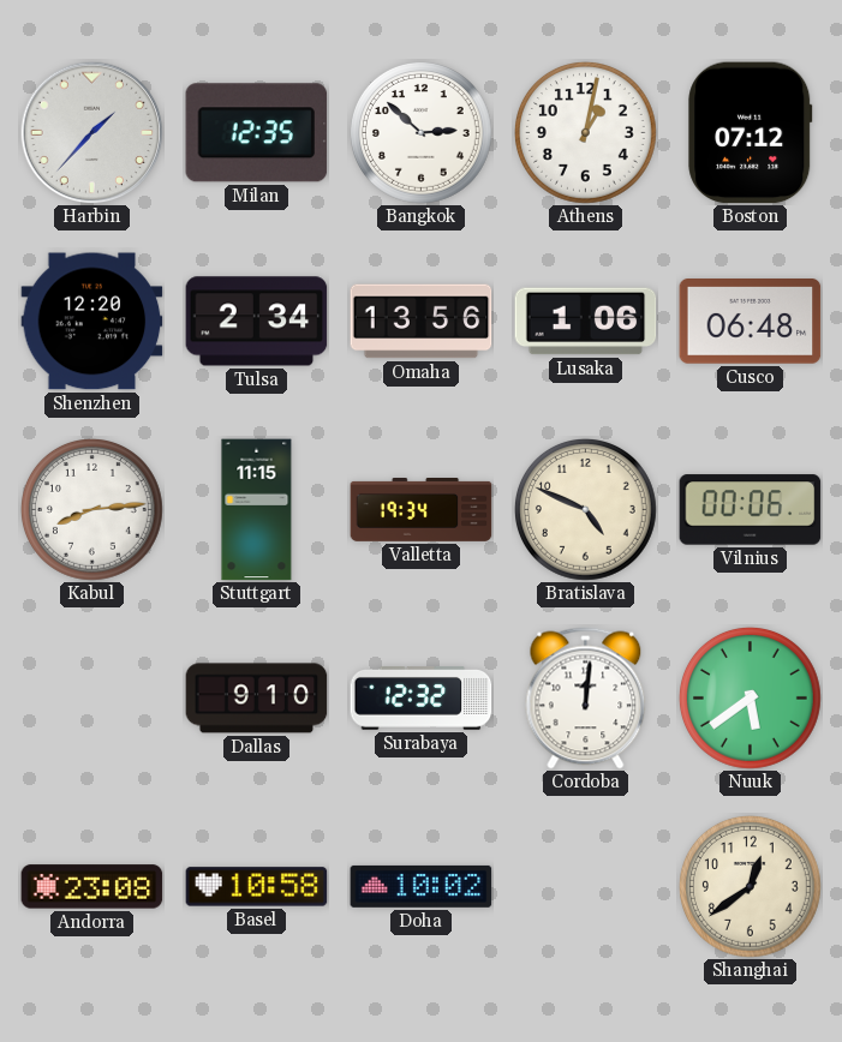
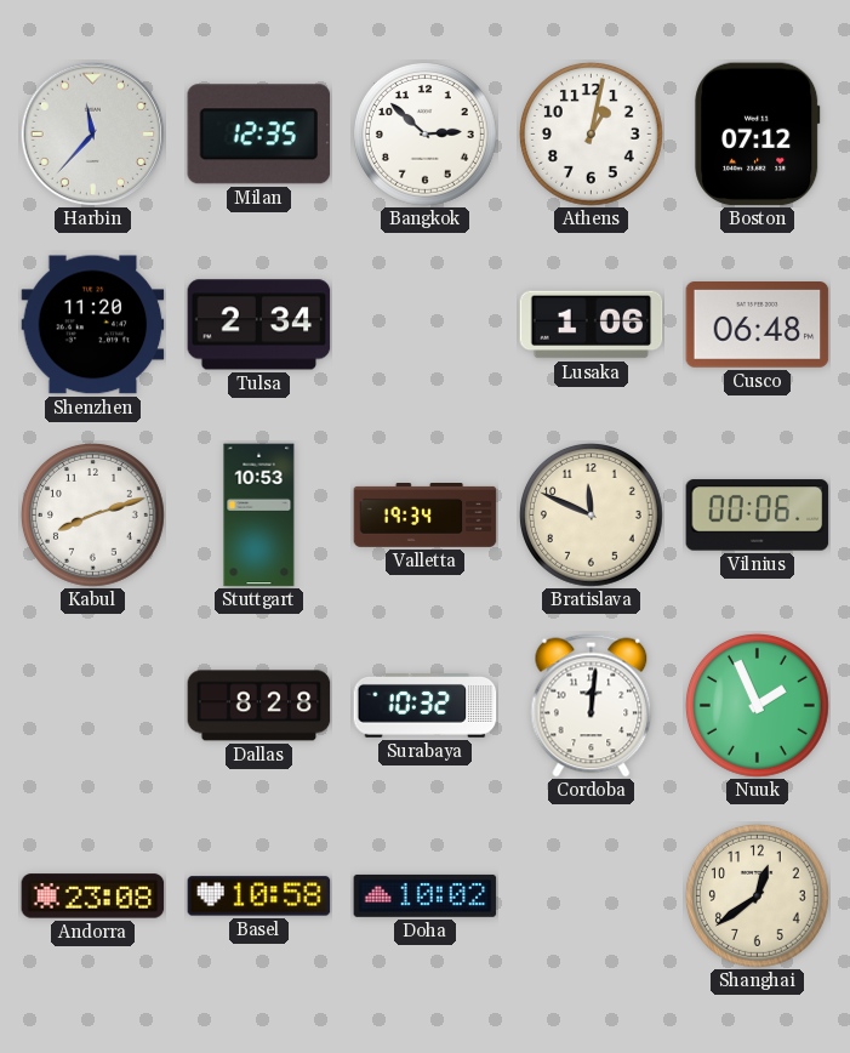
Harbin: 1:37 -> 11:37
Shenzhen: 12:20 -> 11:20
Omaha: 13:56 -> none
Kabul: 8:14 -> 8:12
Stuttgart: 11:15 -> 10:53
Bratislava: 4:49 -> 11:49
Dallas: 9:10 -> 8:28
Surabaya: 12:32 -> 10:32
Nuuk: 5:39 -> 1:56
